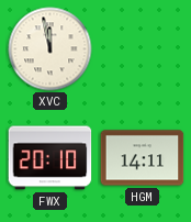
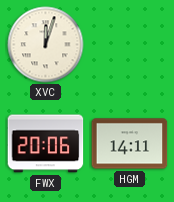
XVC: 11:58 -> 12:03
FWX: 20:10 -> 20:06
